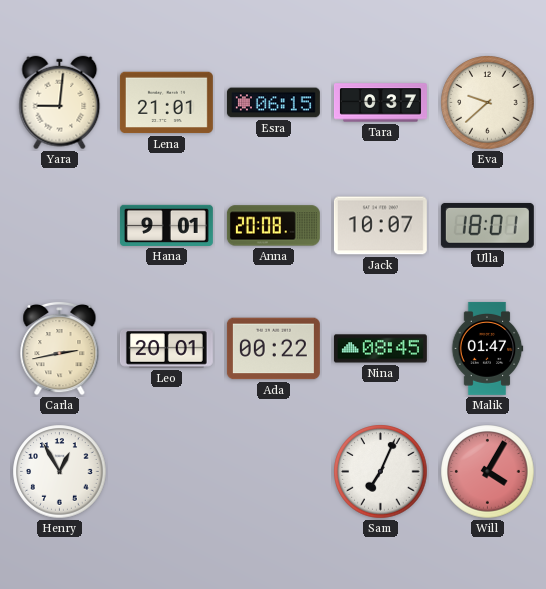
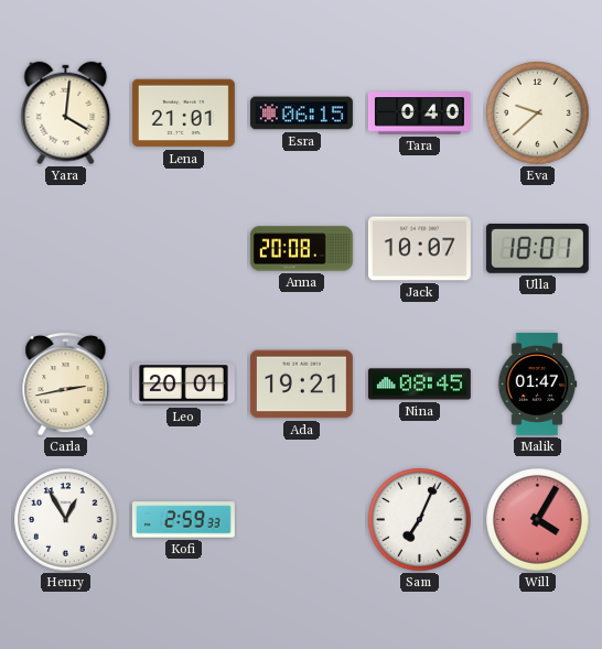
Yara: 9:01 -> 4:01
Tara: 0:37 -> 0:40
Hana: 9:01 -> none
Ada: 00:22 -> 19:21
Kofi: none -> 2:59
